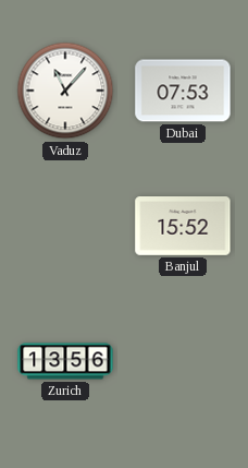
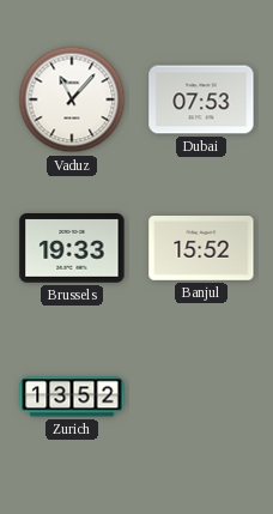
Brussels: none -> 19:33
Zurich: 13:56 -> 13:52
